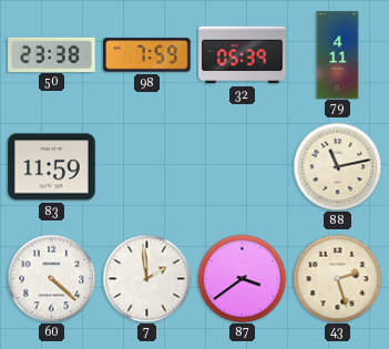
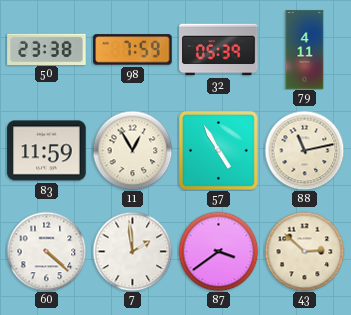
11: none -> 12:55
57: none -> 4:55
43: 2:27 -> 2:52
